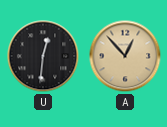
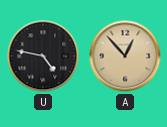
U: 12:31 -> 4:47
